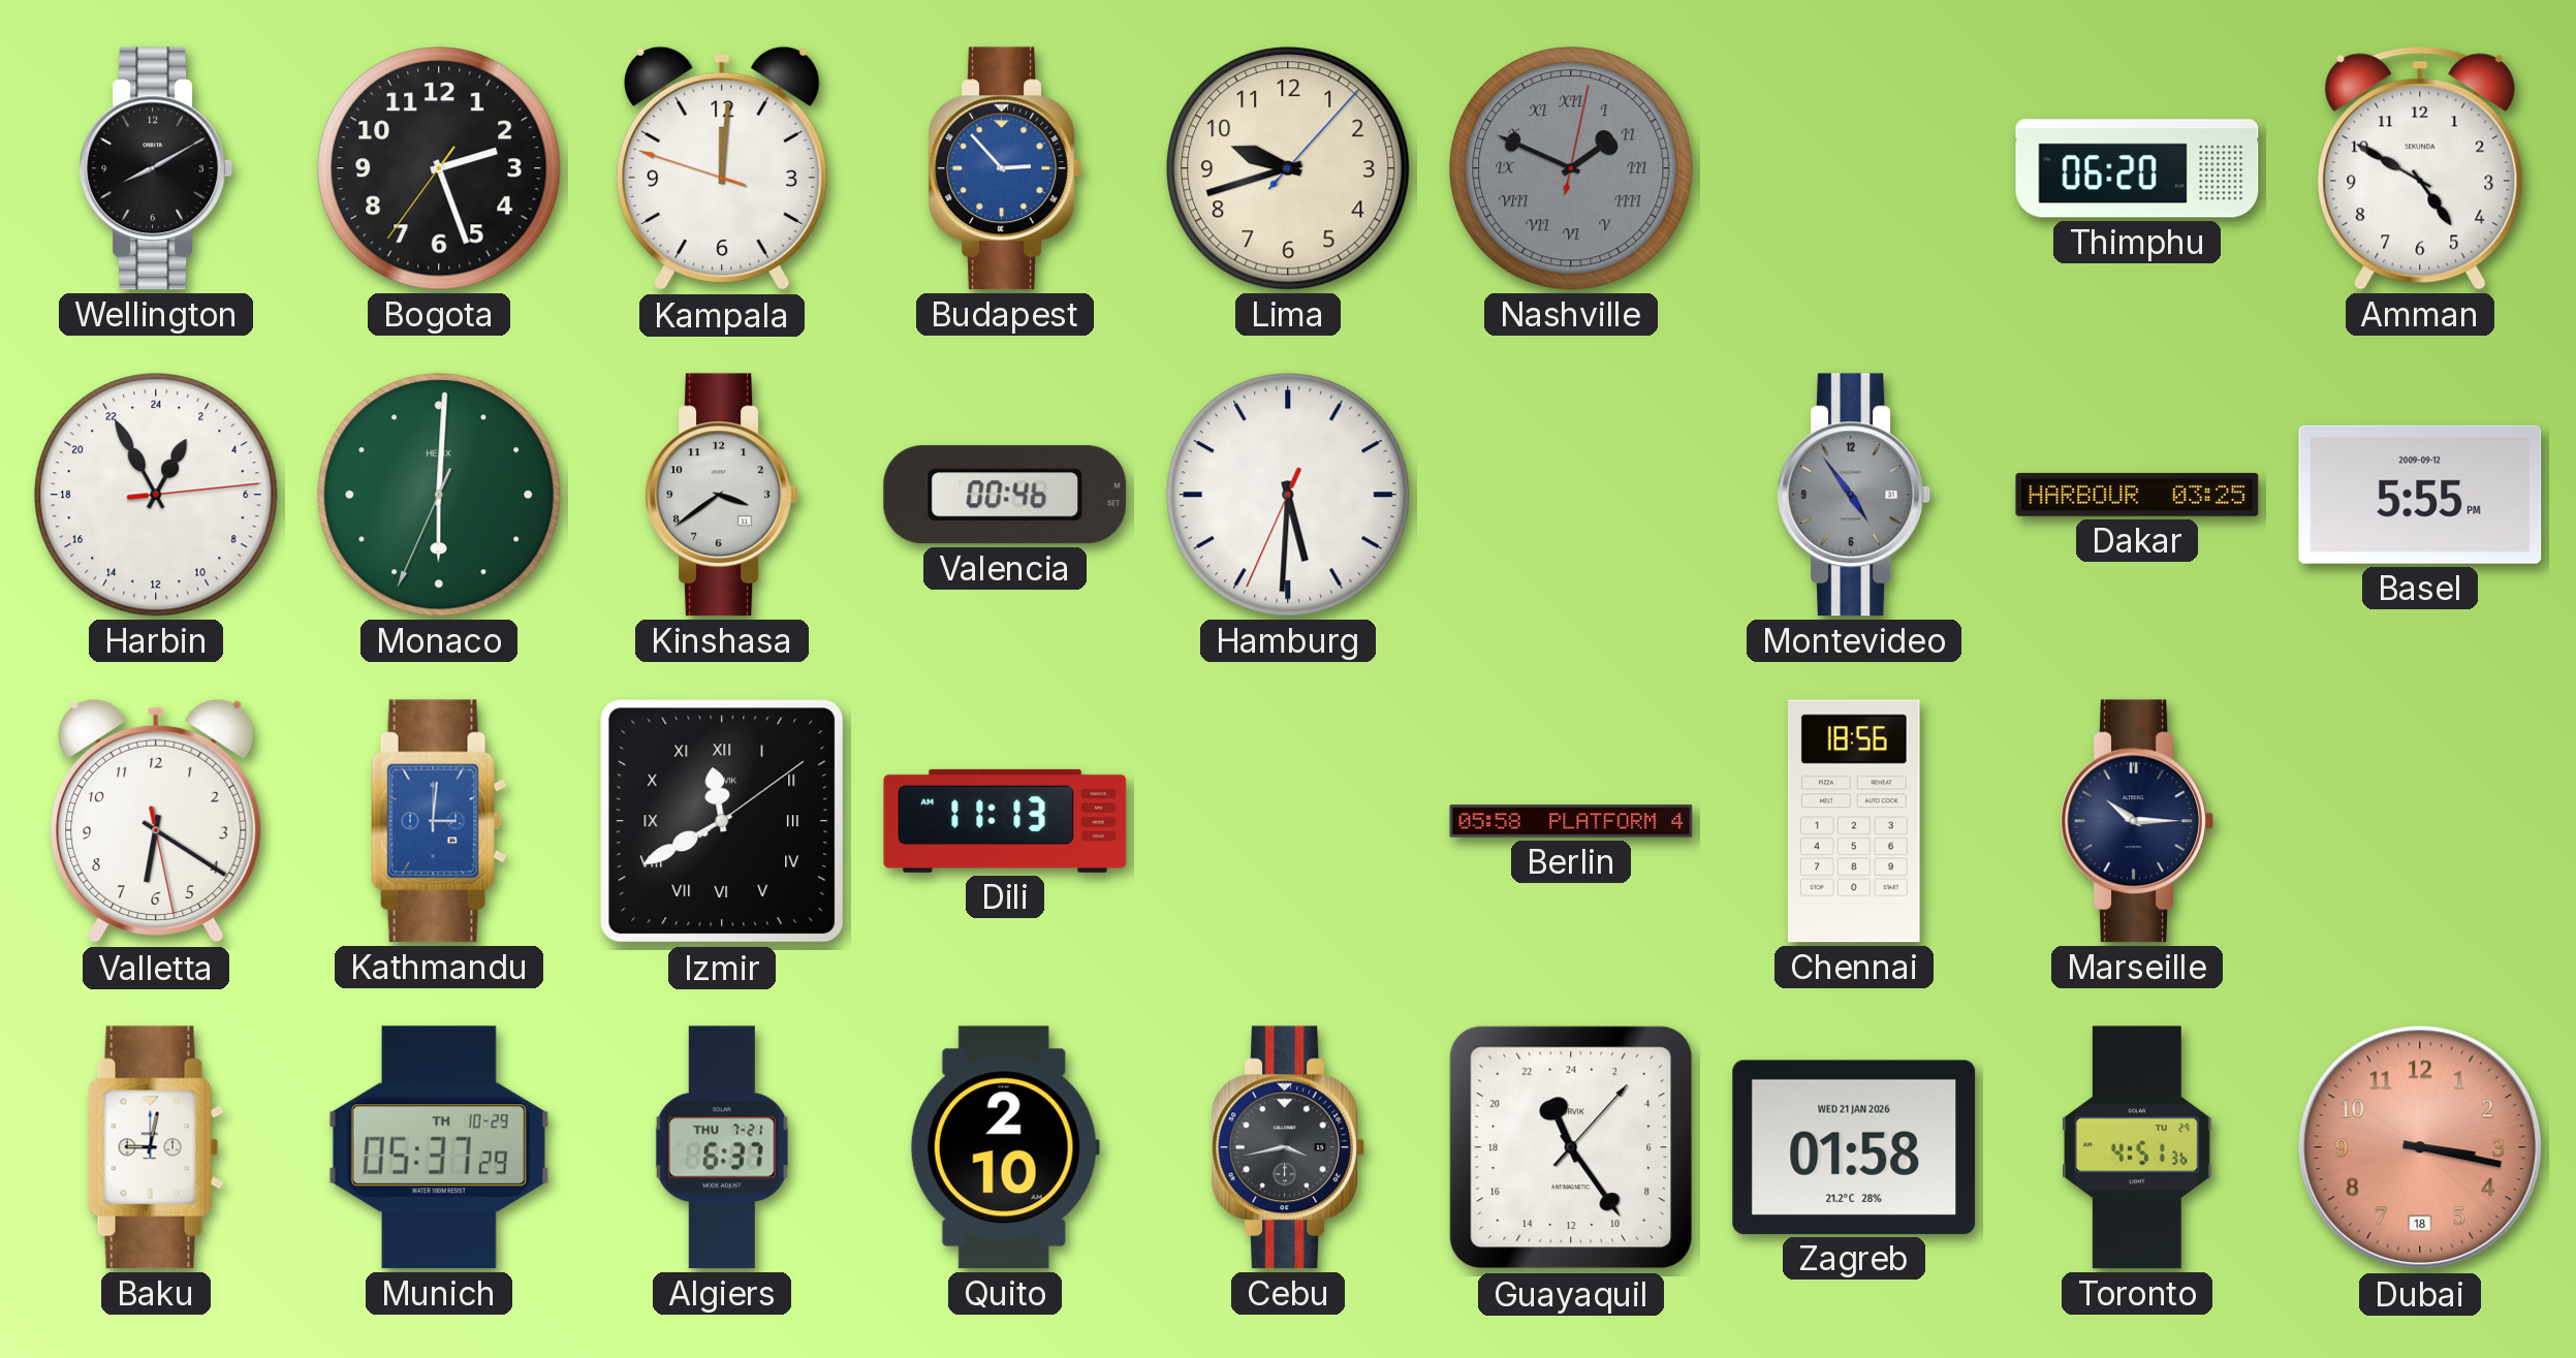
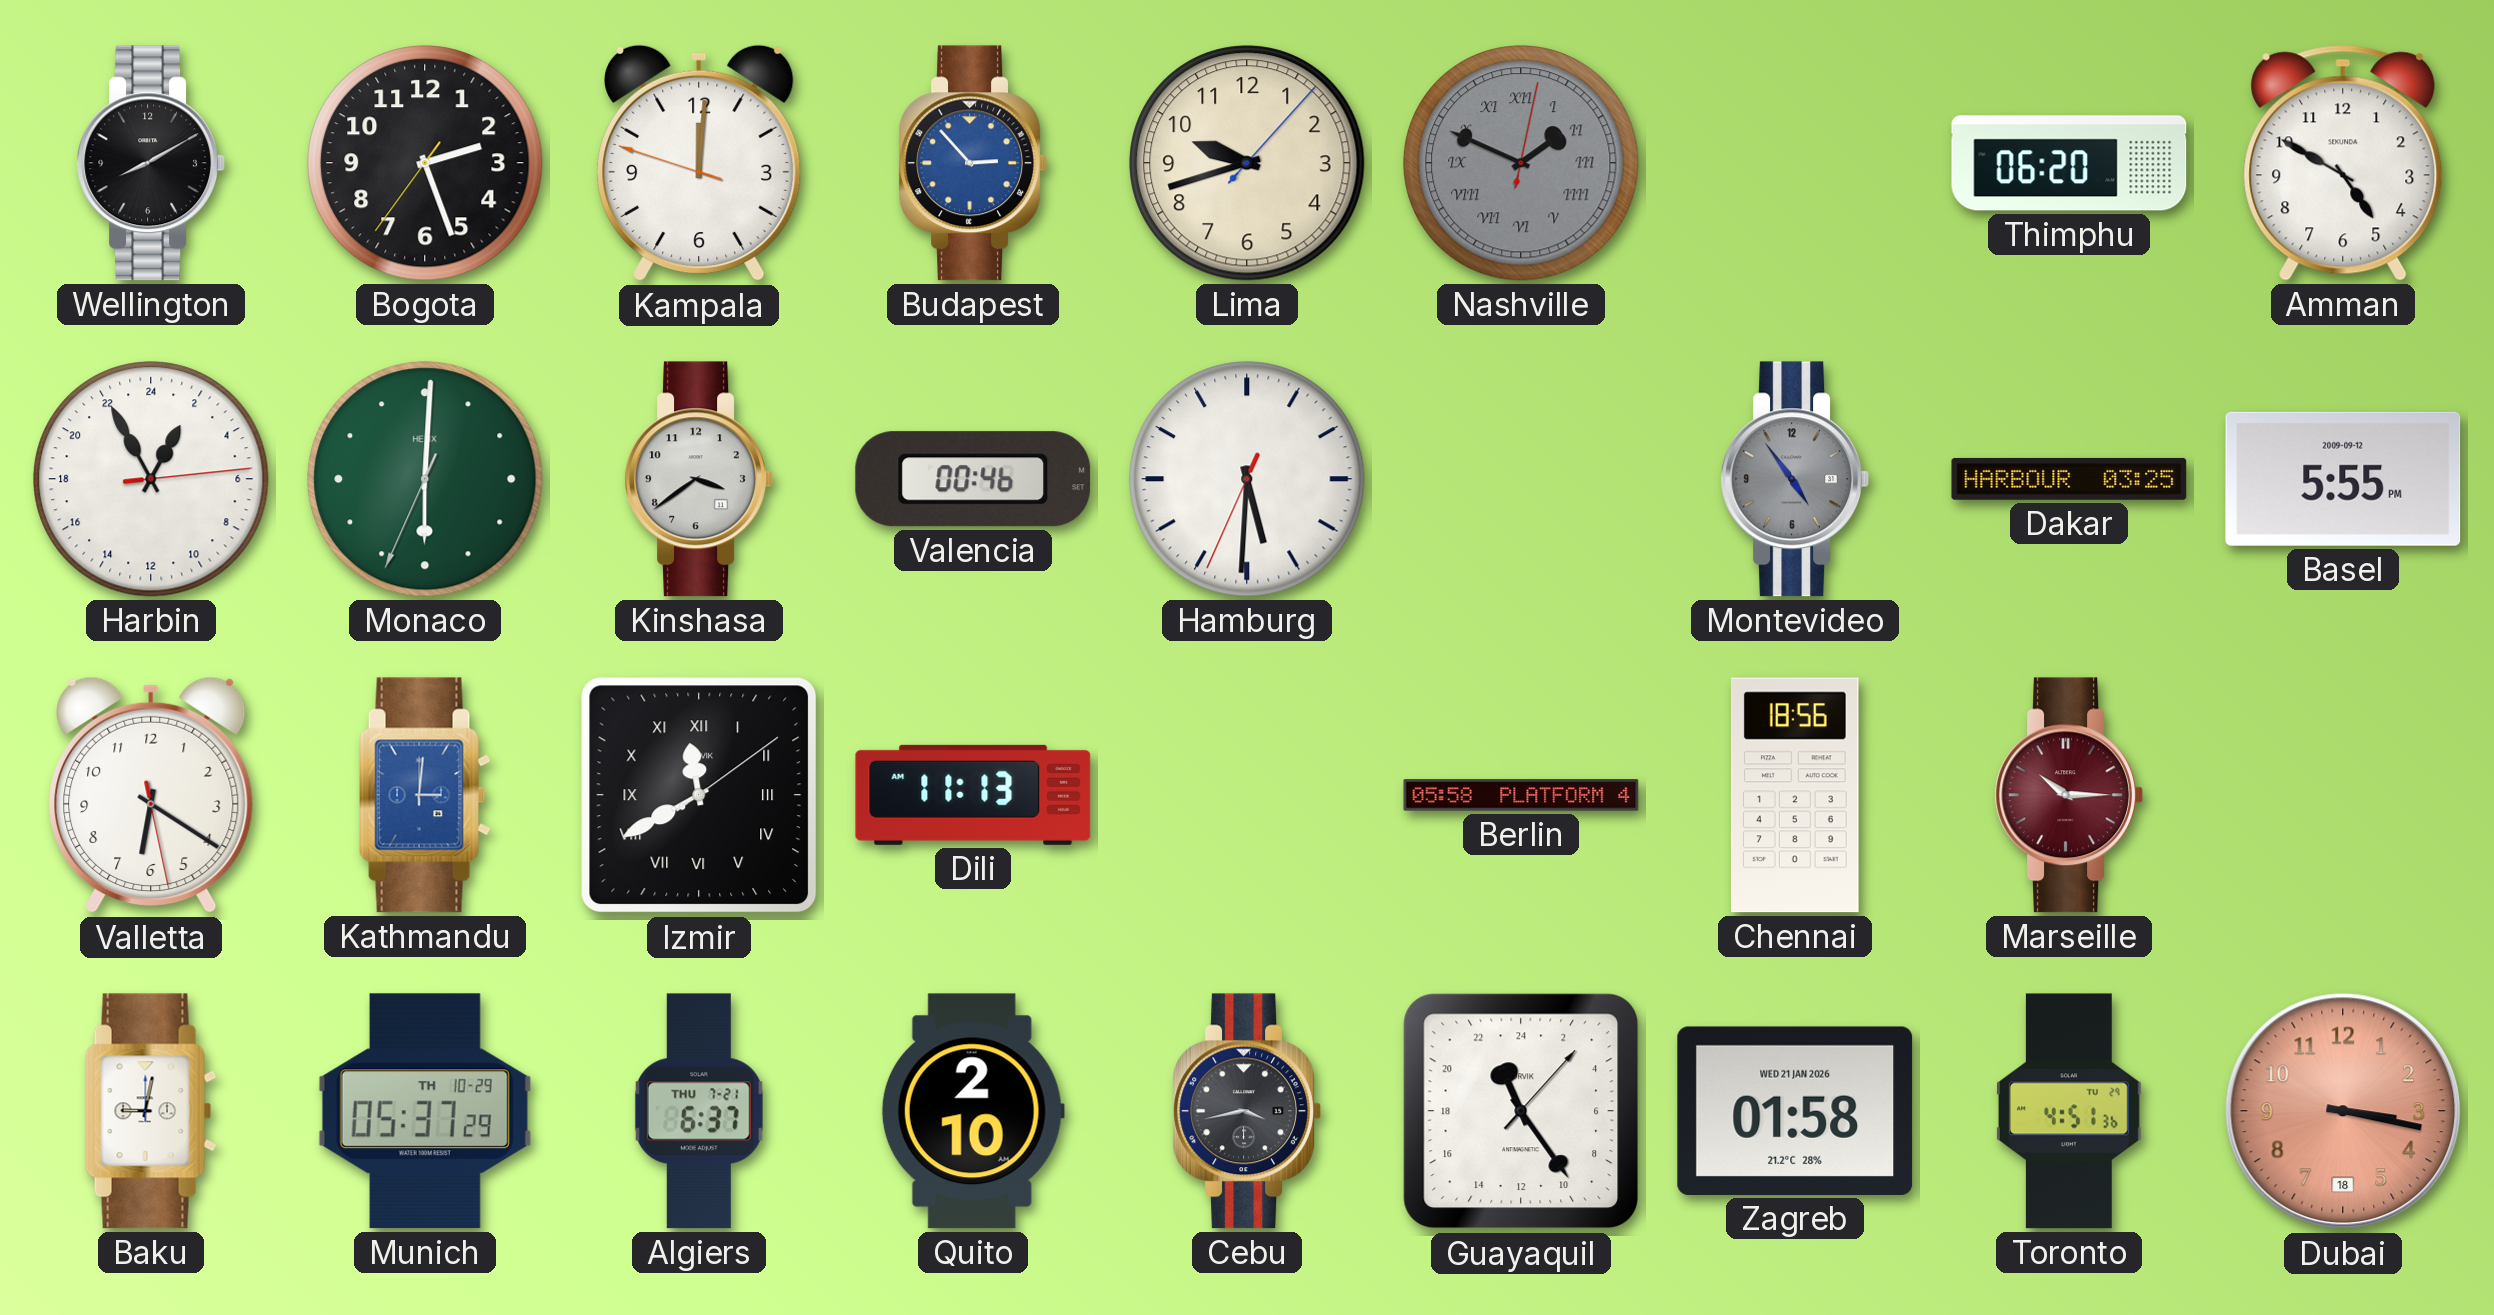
Marseille dial: navy -> burgundy
